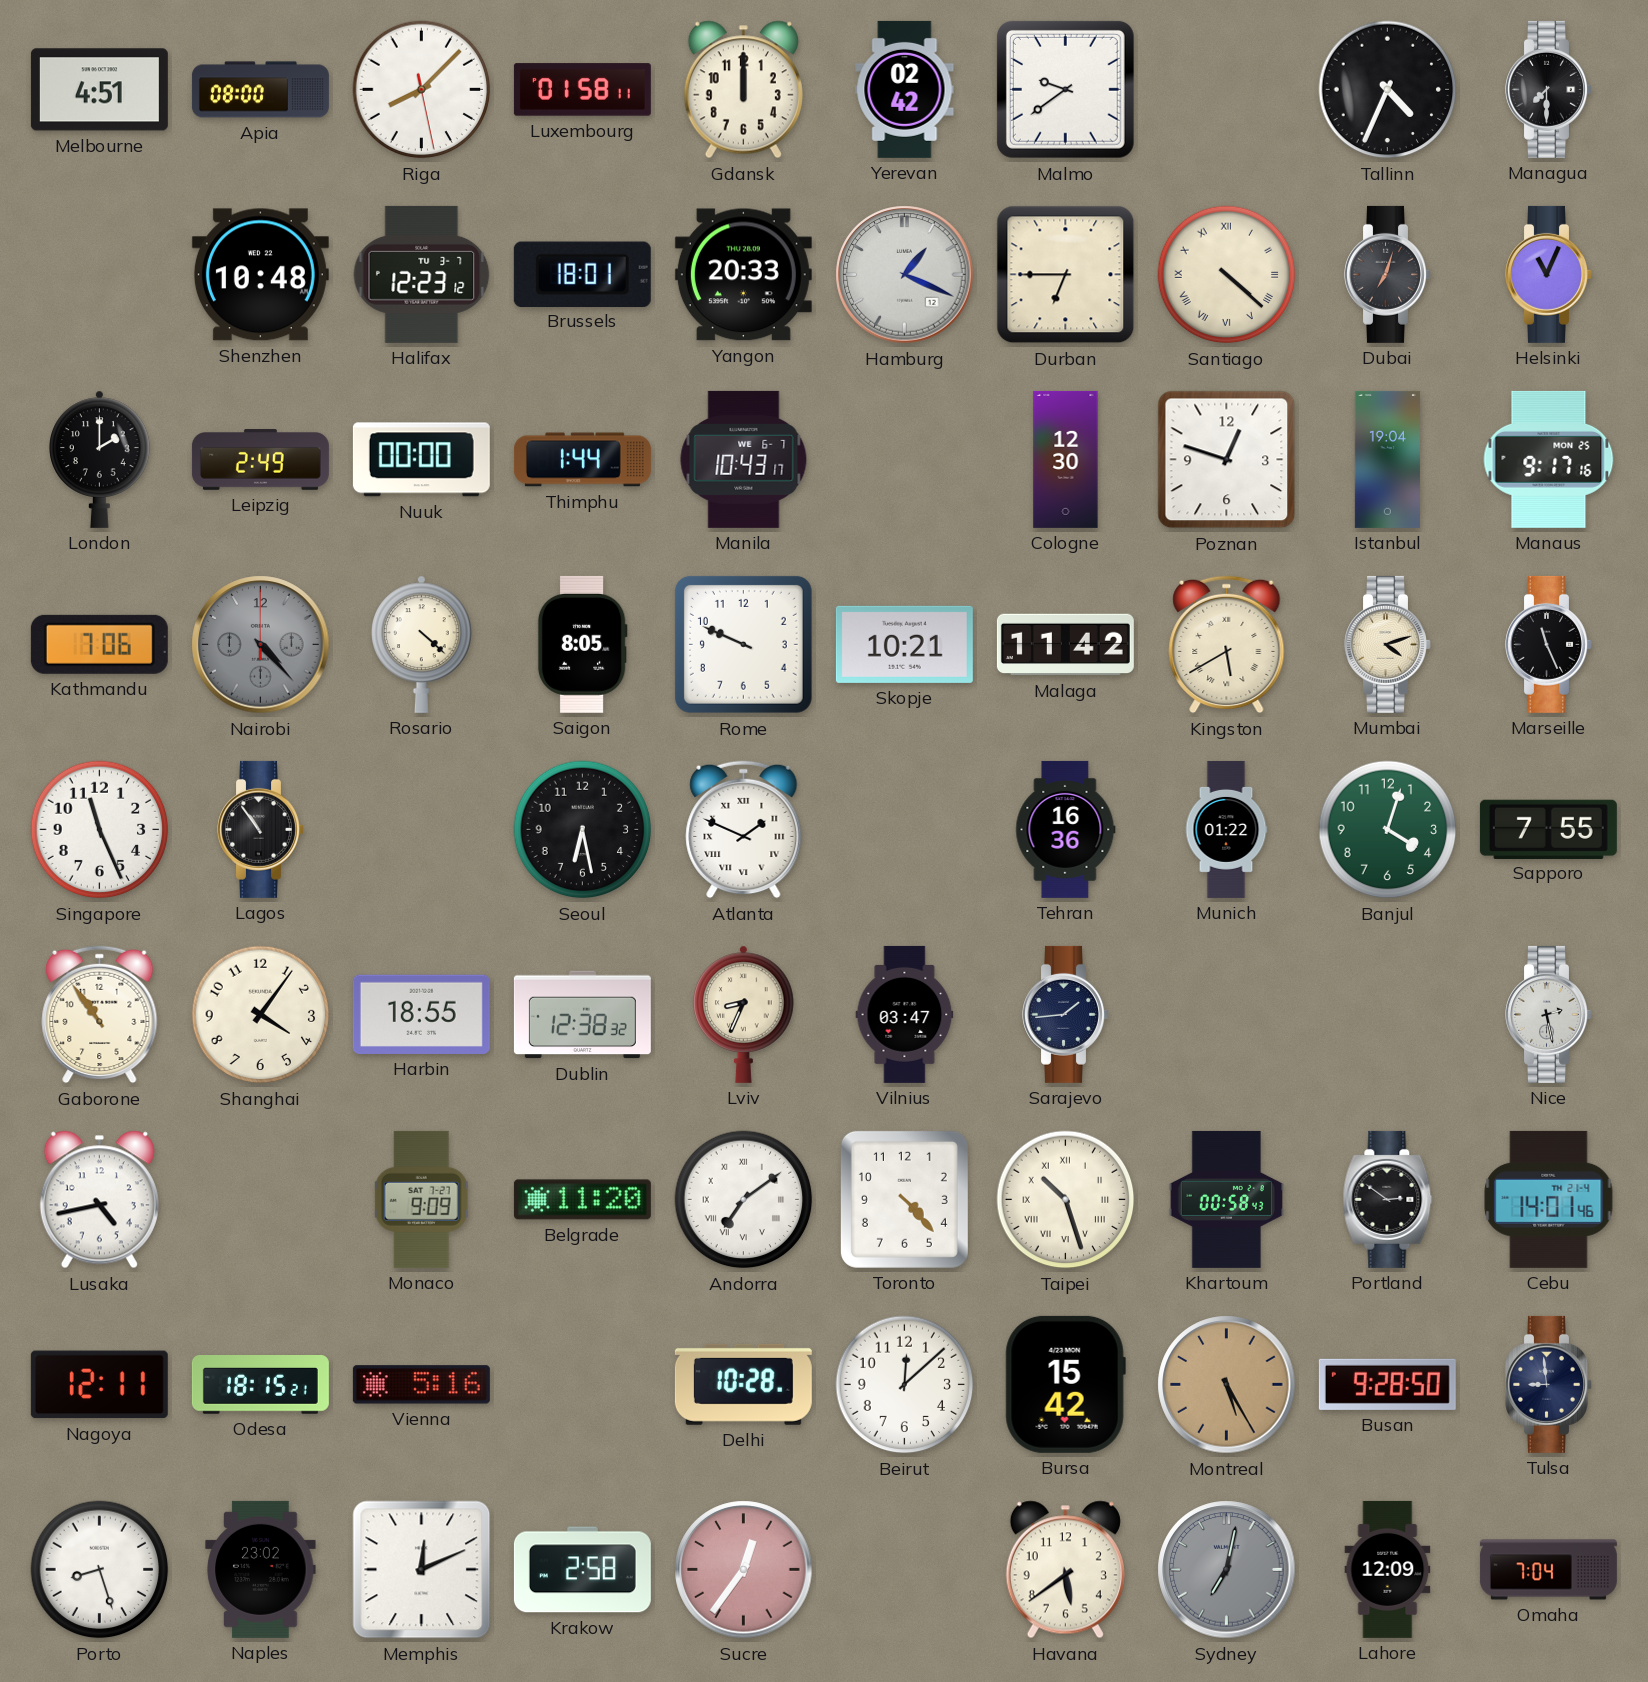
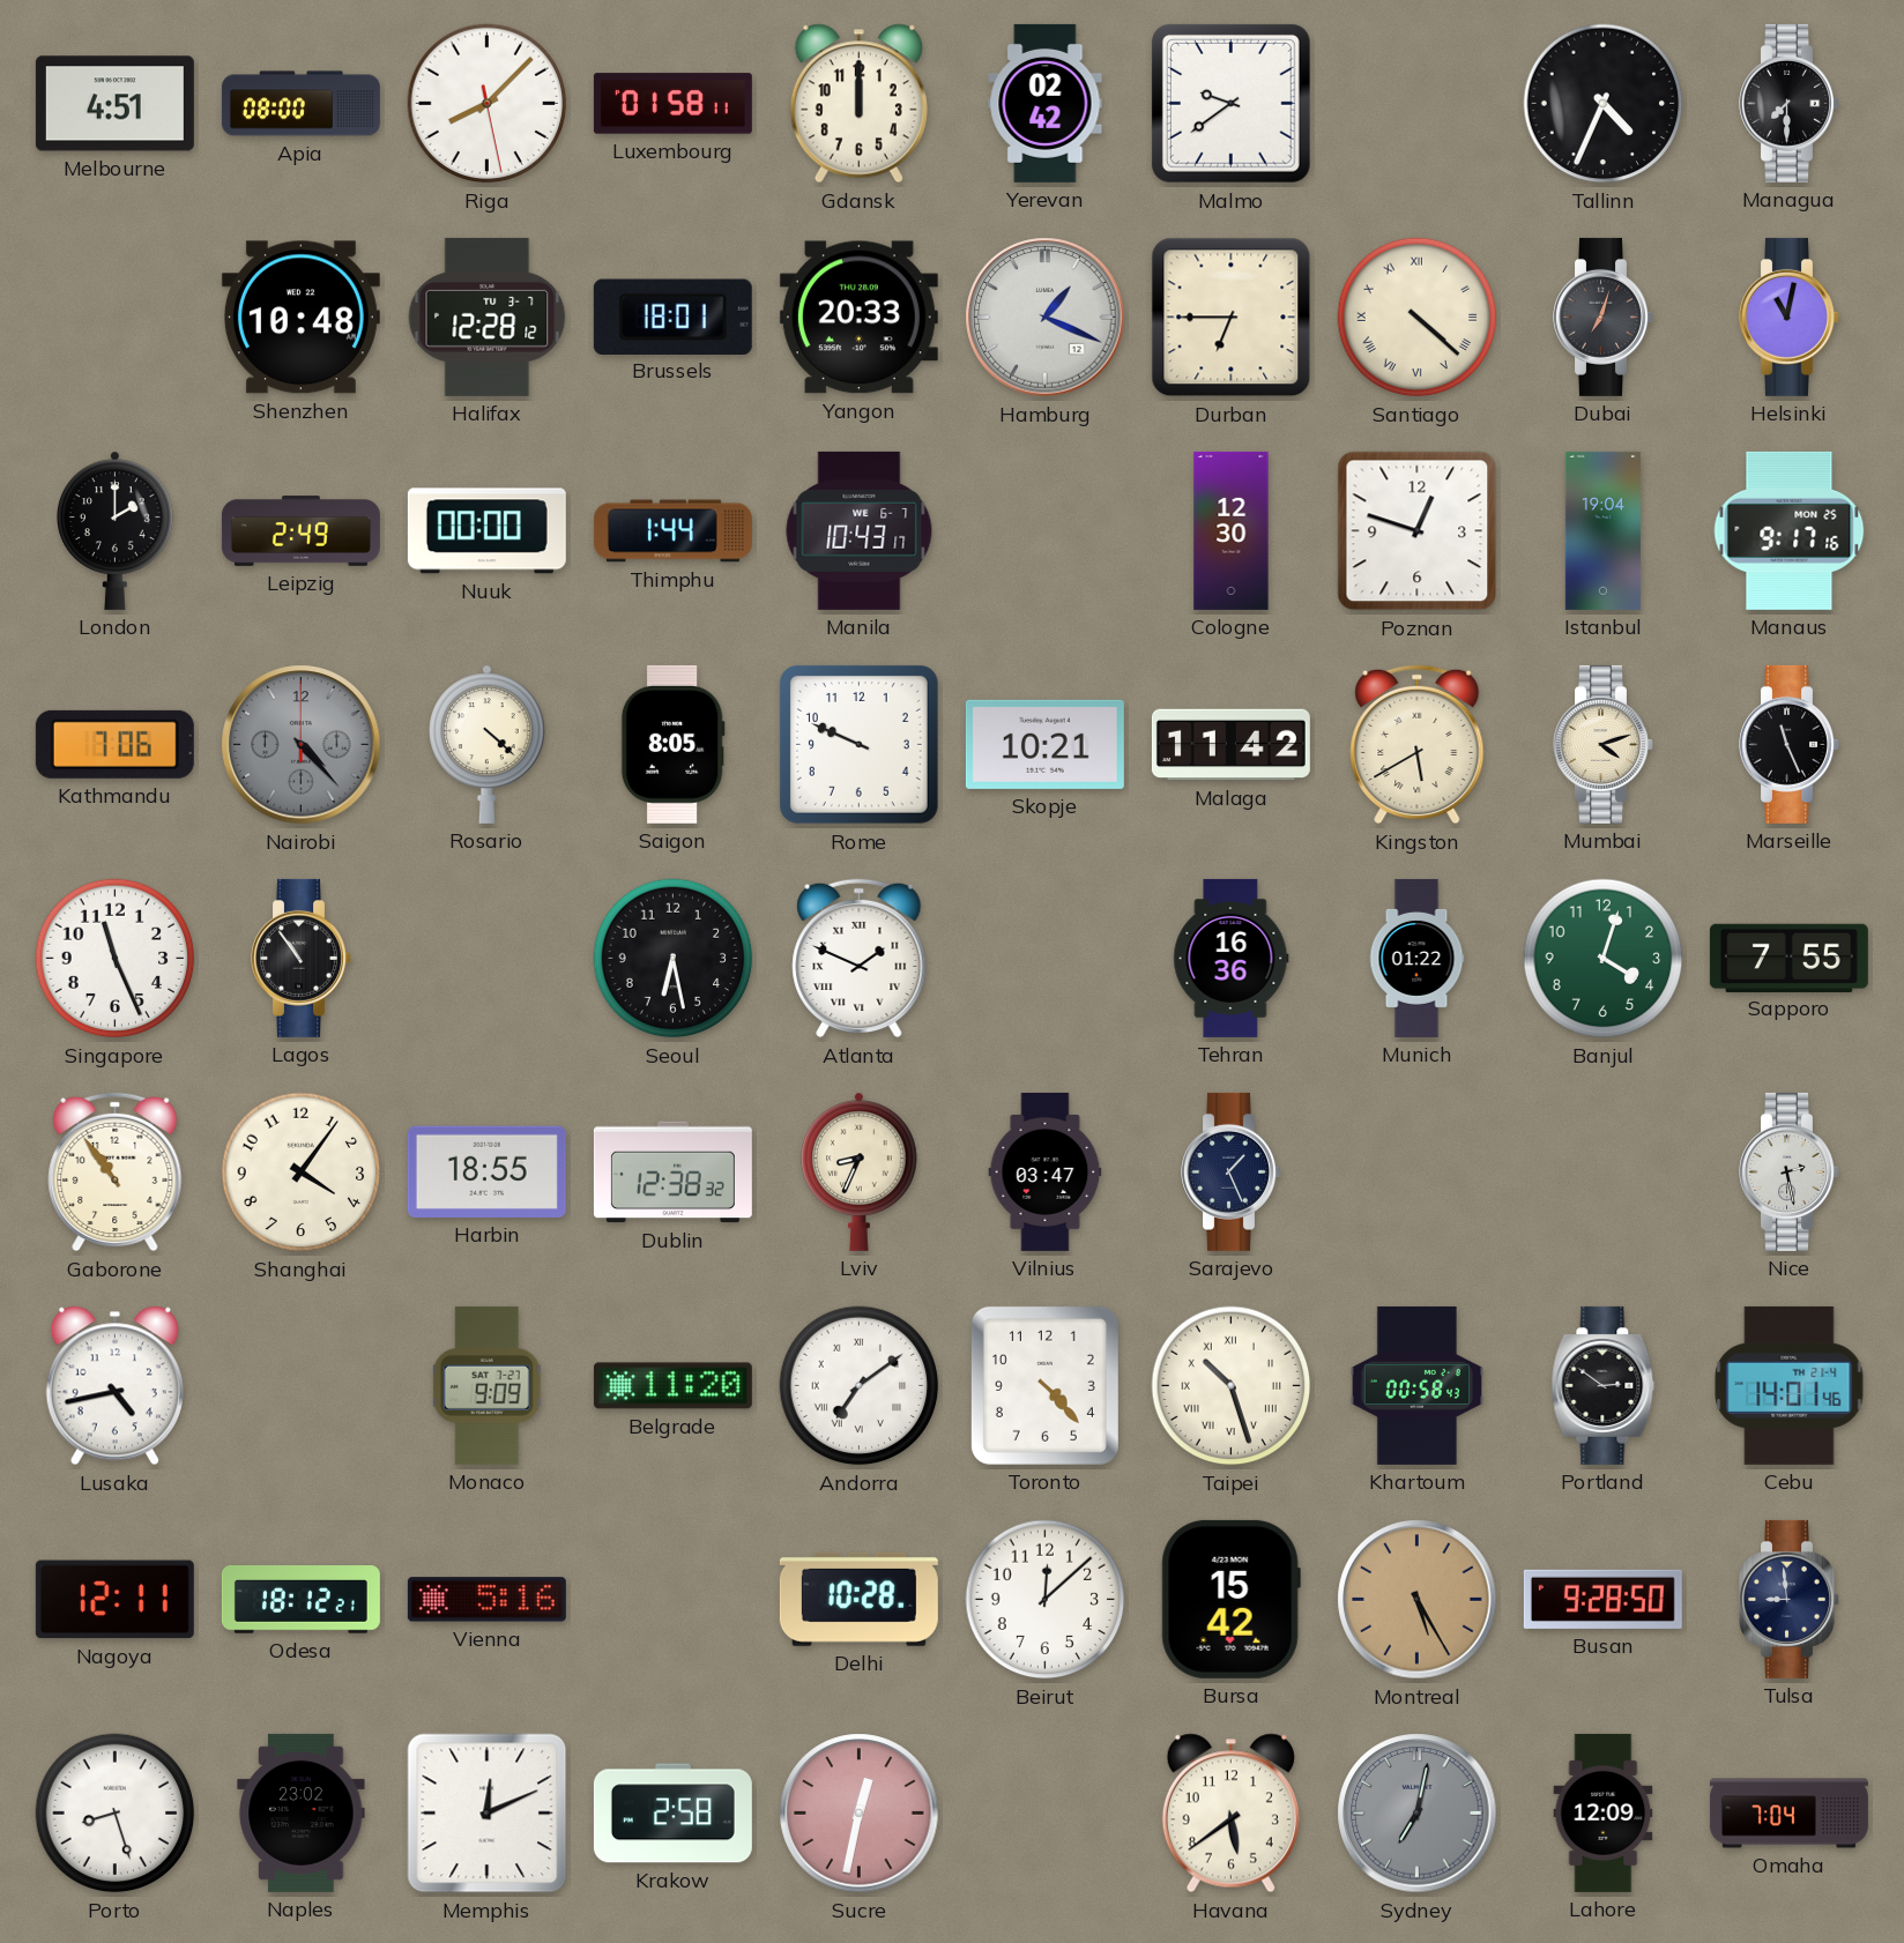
Halifax: 12:23 -> 12:28
Helsinki: 11:04 -> 11:02
Sarajevo: 1:44 -> 1:26
Odesa: 18:15 -> 18:12
Sucre: 12:36 -> 12:32
